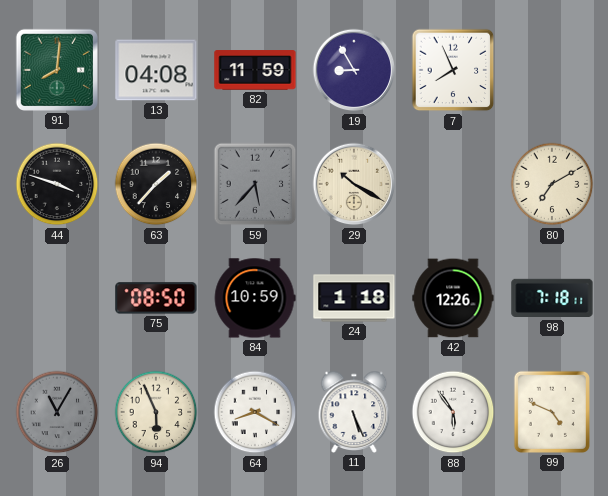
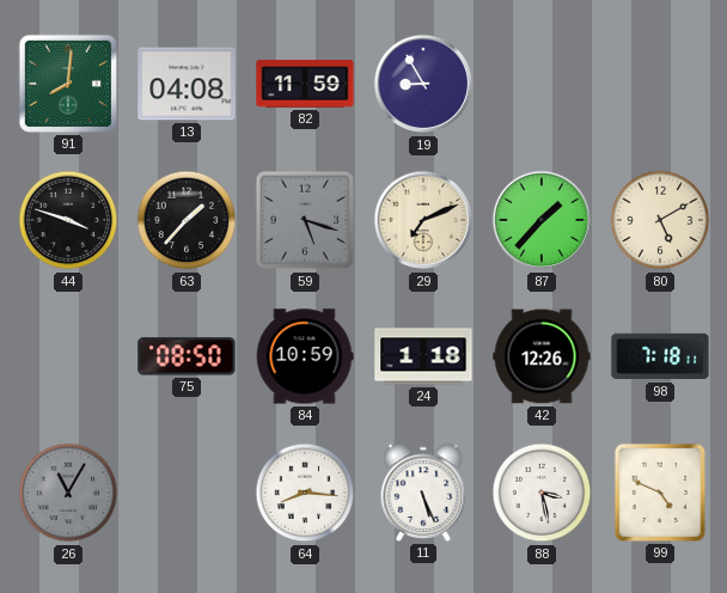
7: 7:56 -> none
59: 5:37 -> 5:18
29: 10:20 -> 7:11
87: none -> 1:37
80: 7:10 -> 5:10
94: 5:56 -> none
64: 8:20 -> 8:16
88: 5:54 -> 3:28
